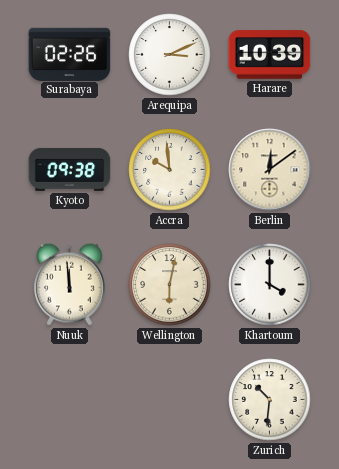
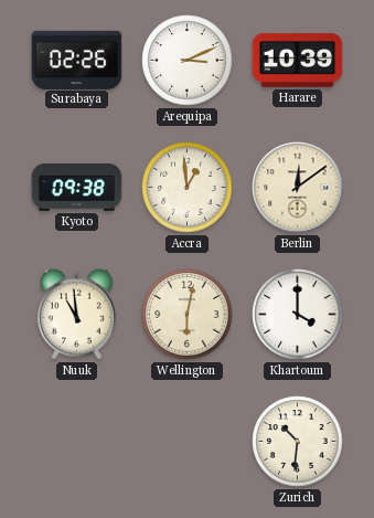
Accra: 9:59 -> 12:59
Nuuk: 11:59 -> 10:59
